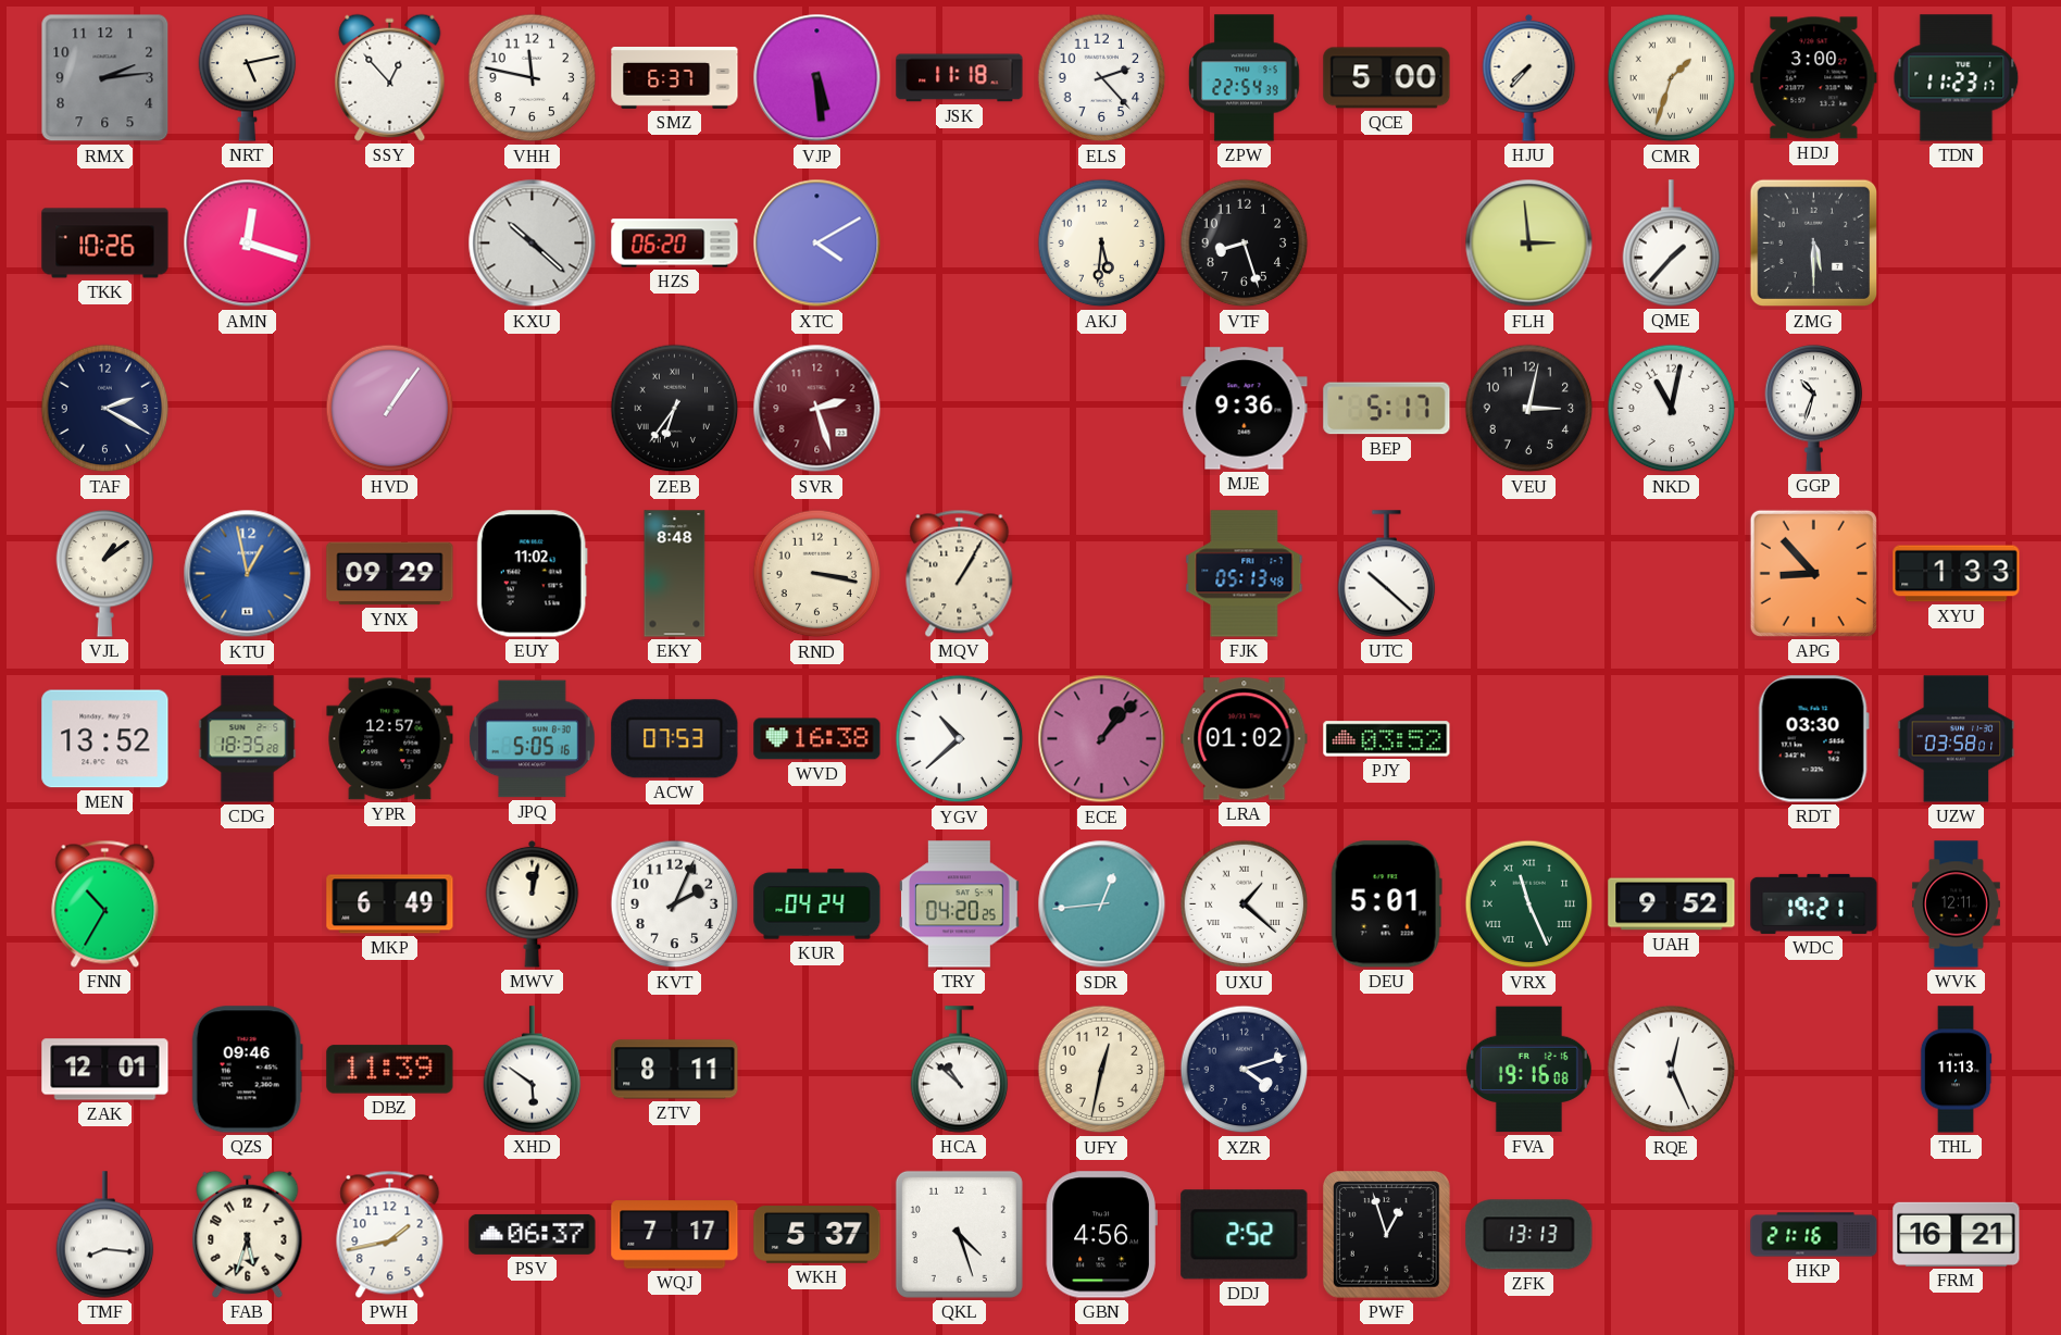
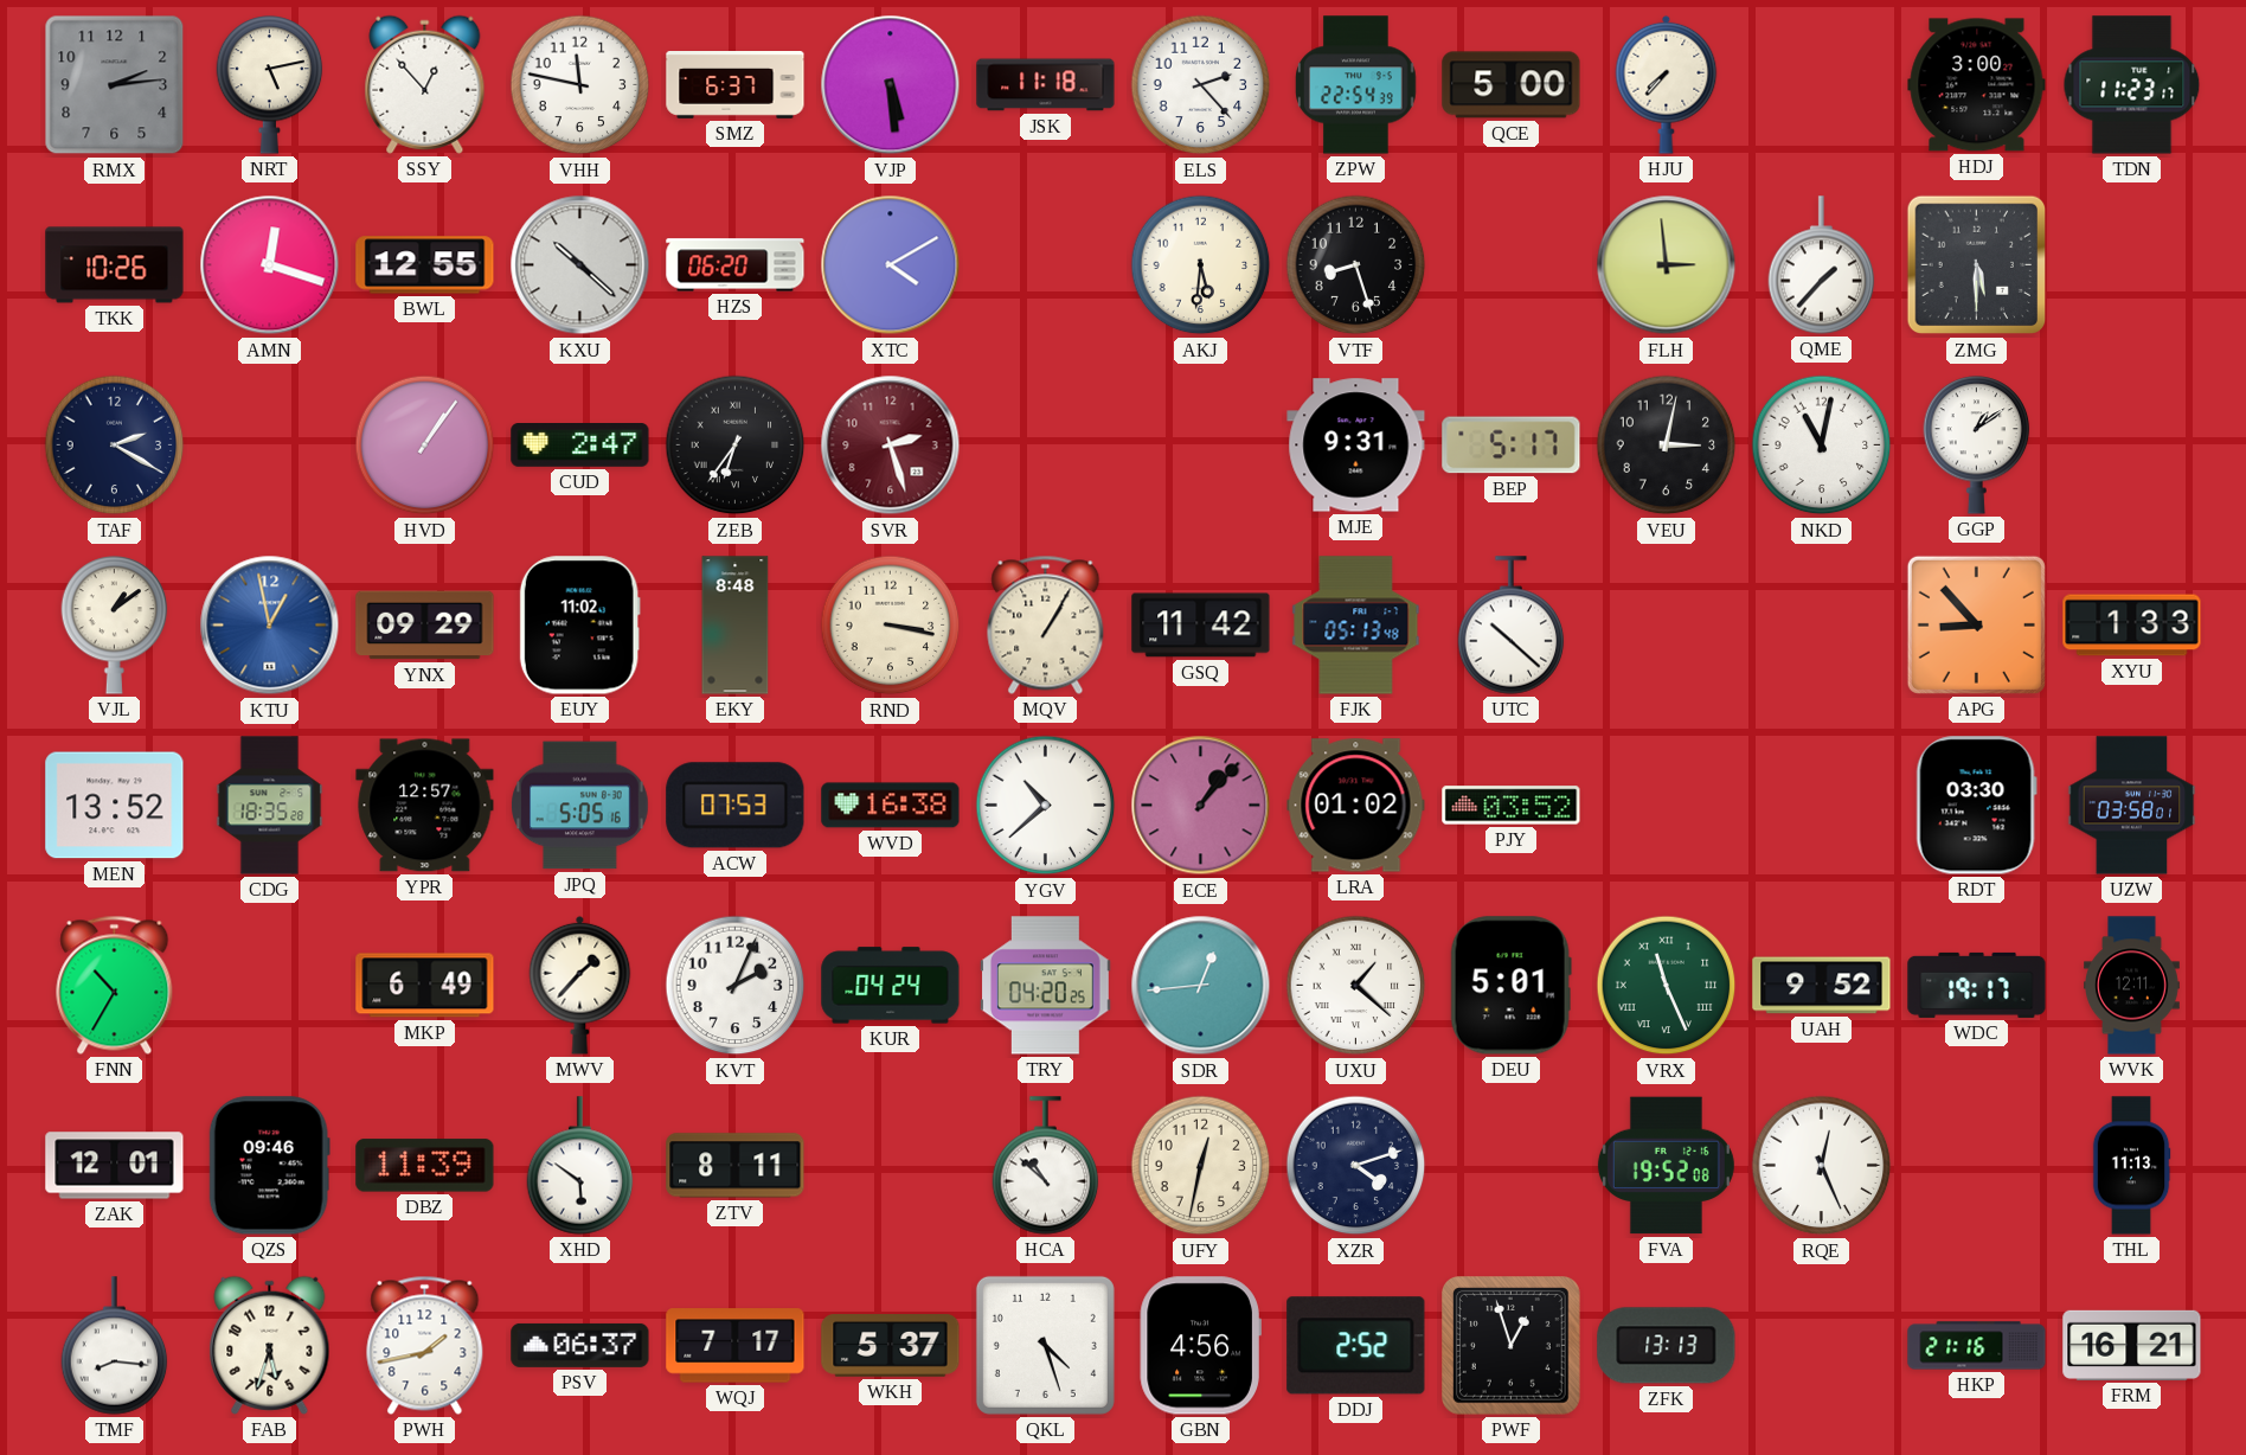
CMR: 1:33 -> none
BWL: none -> 12:55
CUD: none -> 2:47
MJE: 9:36 -> 9:31
GGP: 10:33 -> 1:09
GSQ: none -> 11:42
MWV: 12:02 -> 1:37
WDC: 19:21 -> 19:17
FVA: 19:16 -> 19:52
